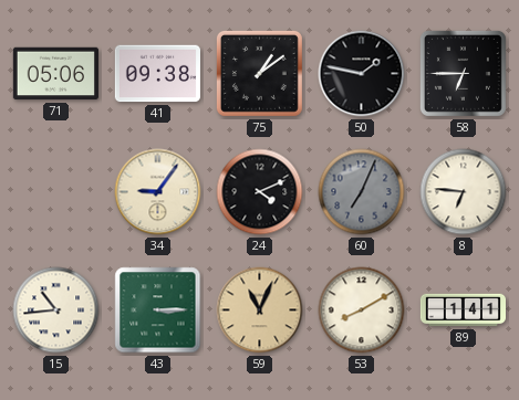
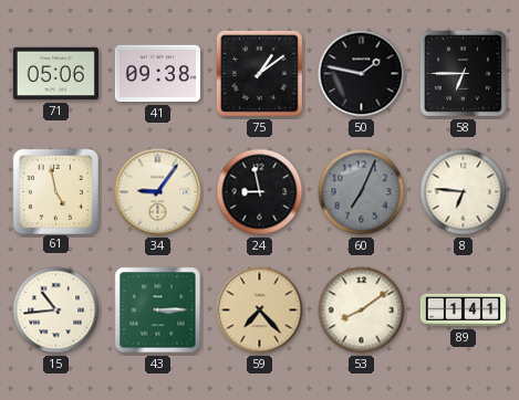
61: none -> 4:58
24: 4:11 -> 8:58
59: 11:04 -> 7:23
53: 8:10 -> 8:09
